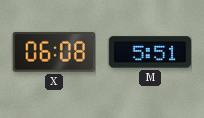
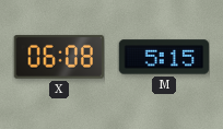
M: 5:51 -> 5:15
